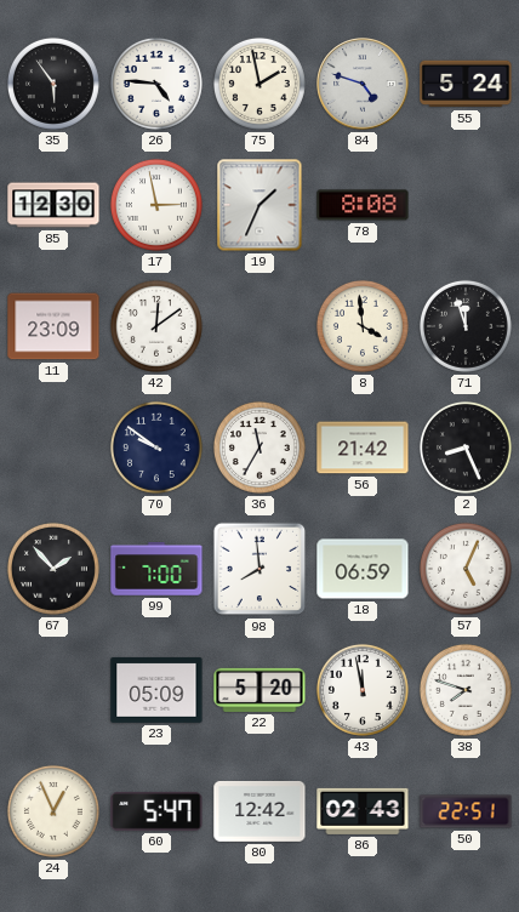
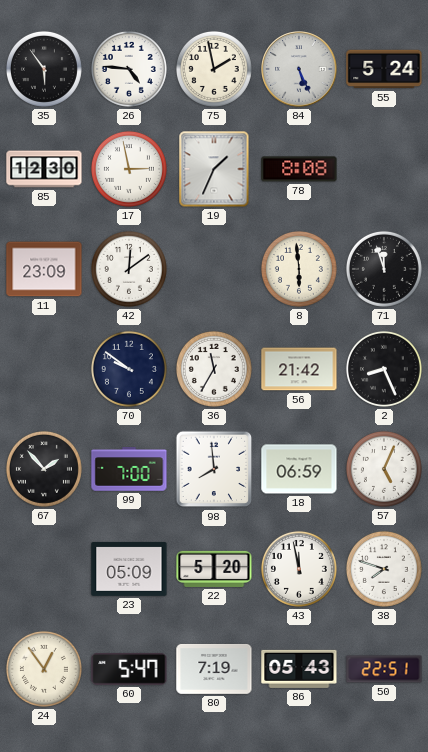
84: 4:48 -> 5:26
8: 3:59 -> 5:59
24: 12:56 -> 12:54
80: 12:42 -> 7:19
86: 02:43 -> 05:43
